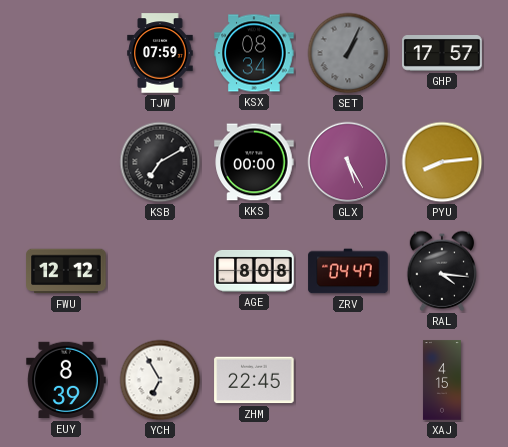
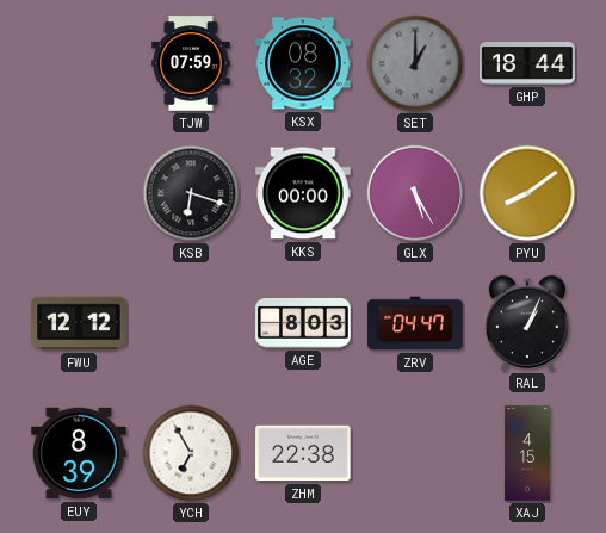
KSX: 08:34 -> 08:32
SET: 1:04 -> 1:00
GHP: 17:57 -> 18:44
KSB: 7:10 -> 6:18
PYU: 8:14 -> 8:09
AGE: 8:08 -> 8:03
RAL: 4:16 -> 1:04
ZHM: 22:45 -> 22:38
